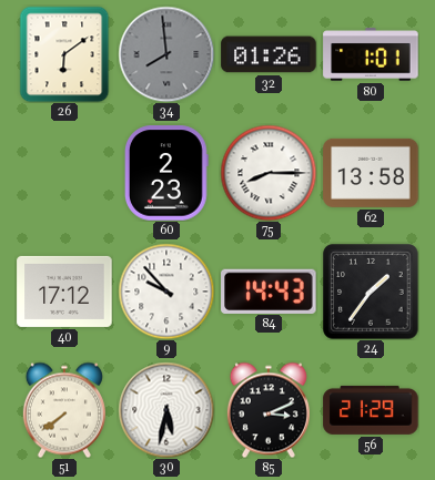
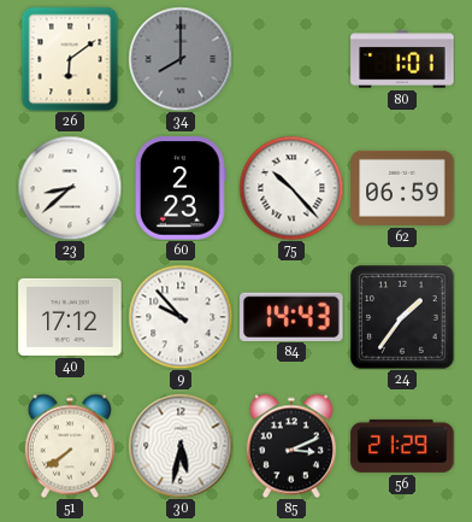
34: 7:59 -> 8:00
32: 01:26 -> none
23: none -> 8:38
75: 8:15 -> 10:23
62: 13:58 -> 06:59
